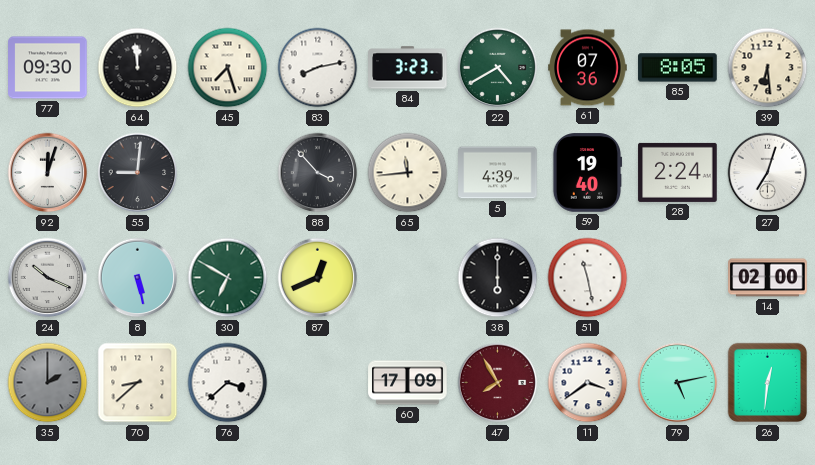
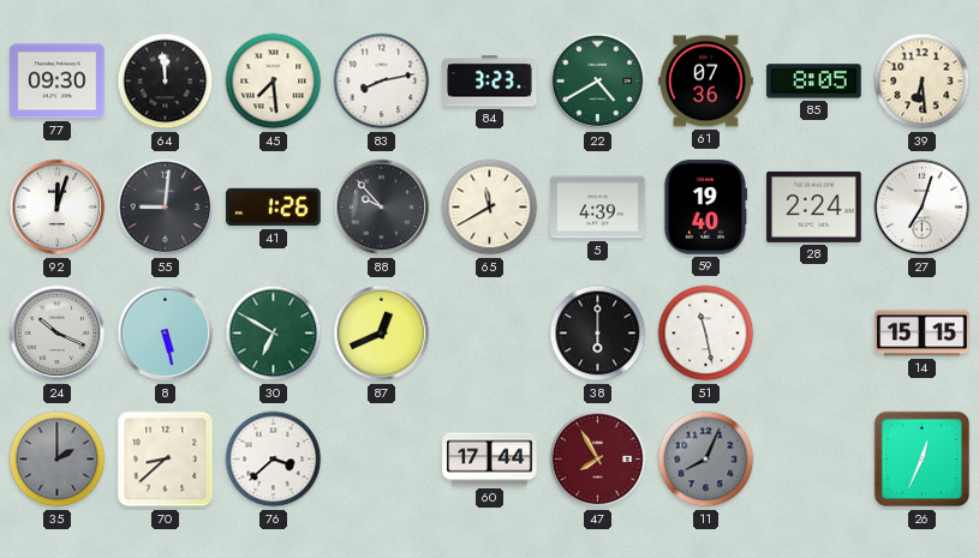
45: 7:27 -> 7:29
41: none -> 1:26
88: 3:53 -> 9:53
65: 11:44 -> 11:40
14: 02:00 -> 15:15
60: 17:09 -> 17:44
11: 3:39 -> 8:04
11 dial: white -> grey
79: 5:13 -> none
26: 12:31 -> 12:34
